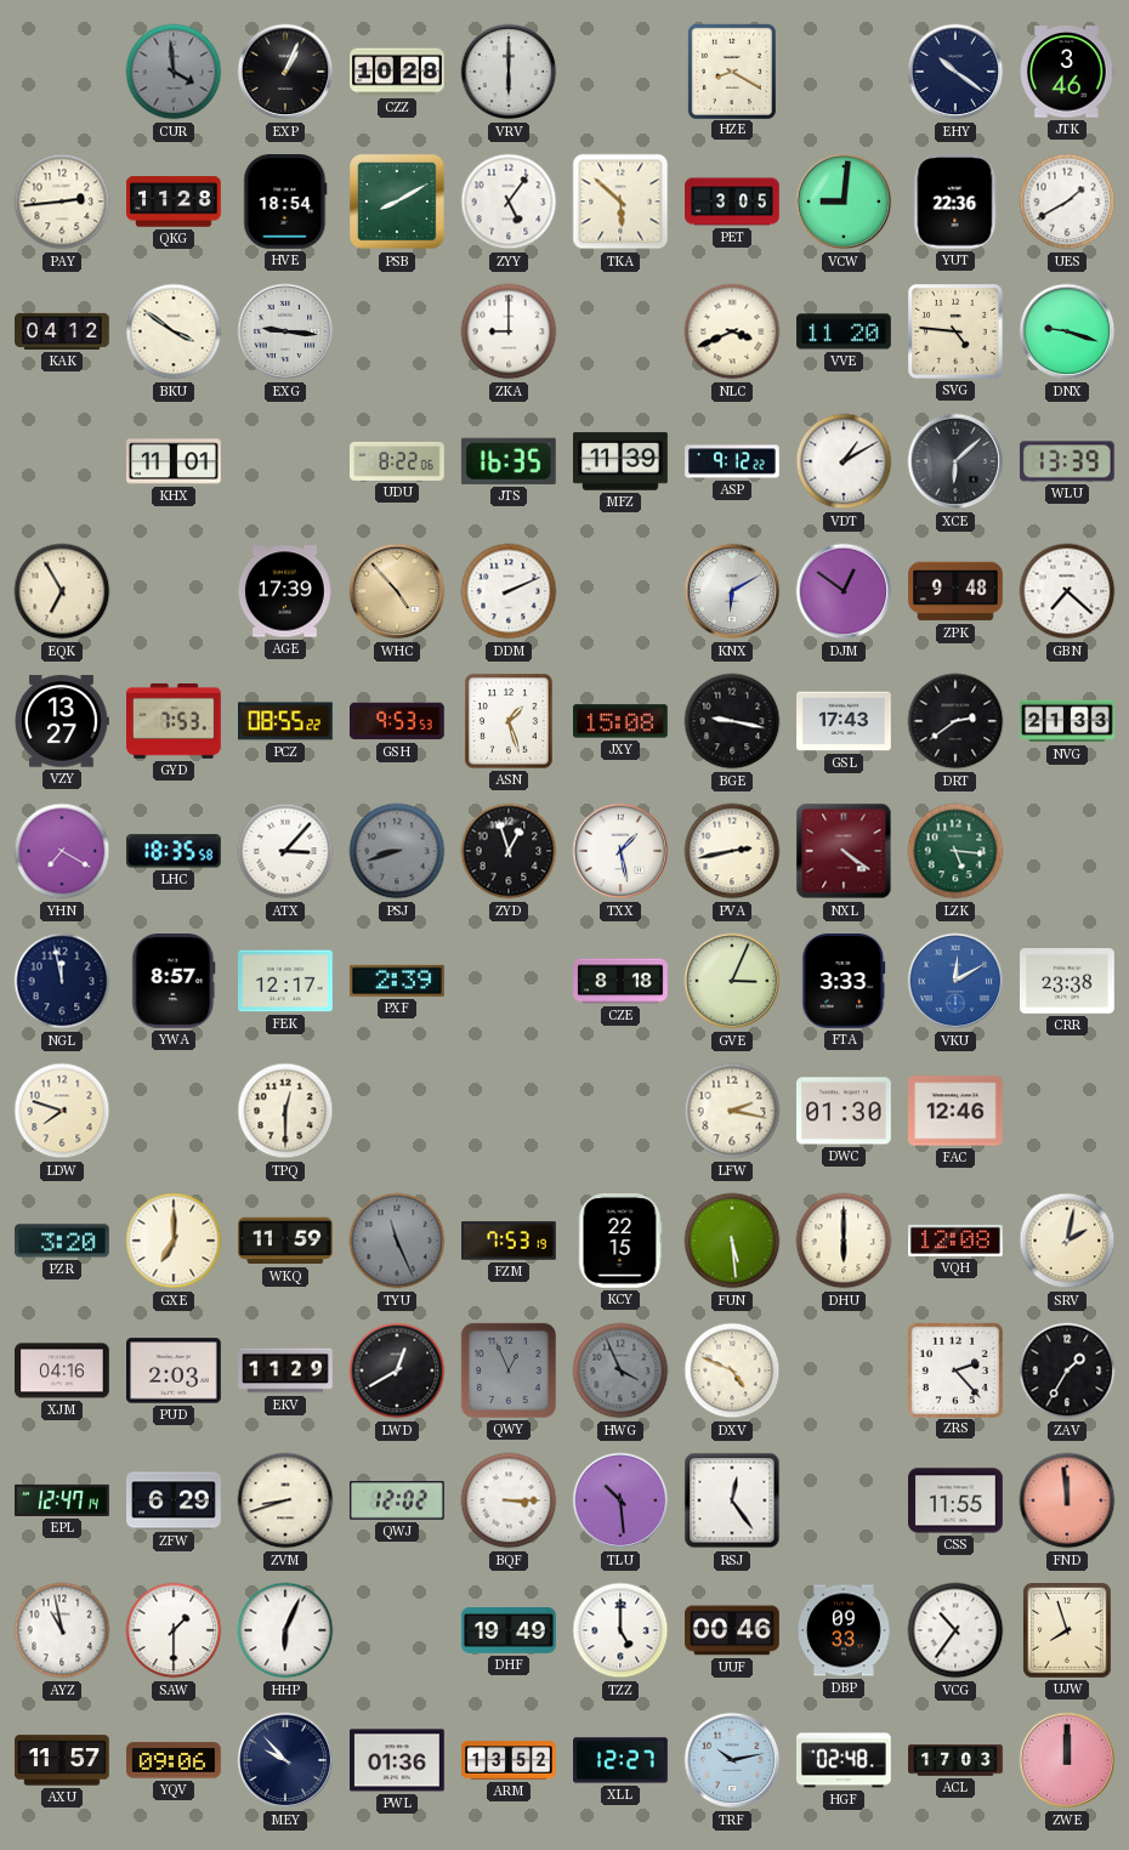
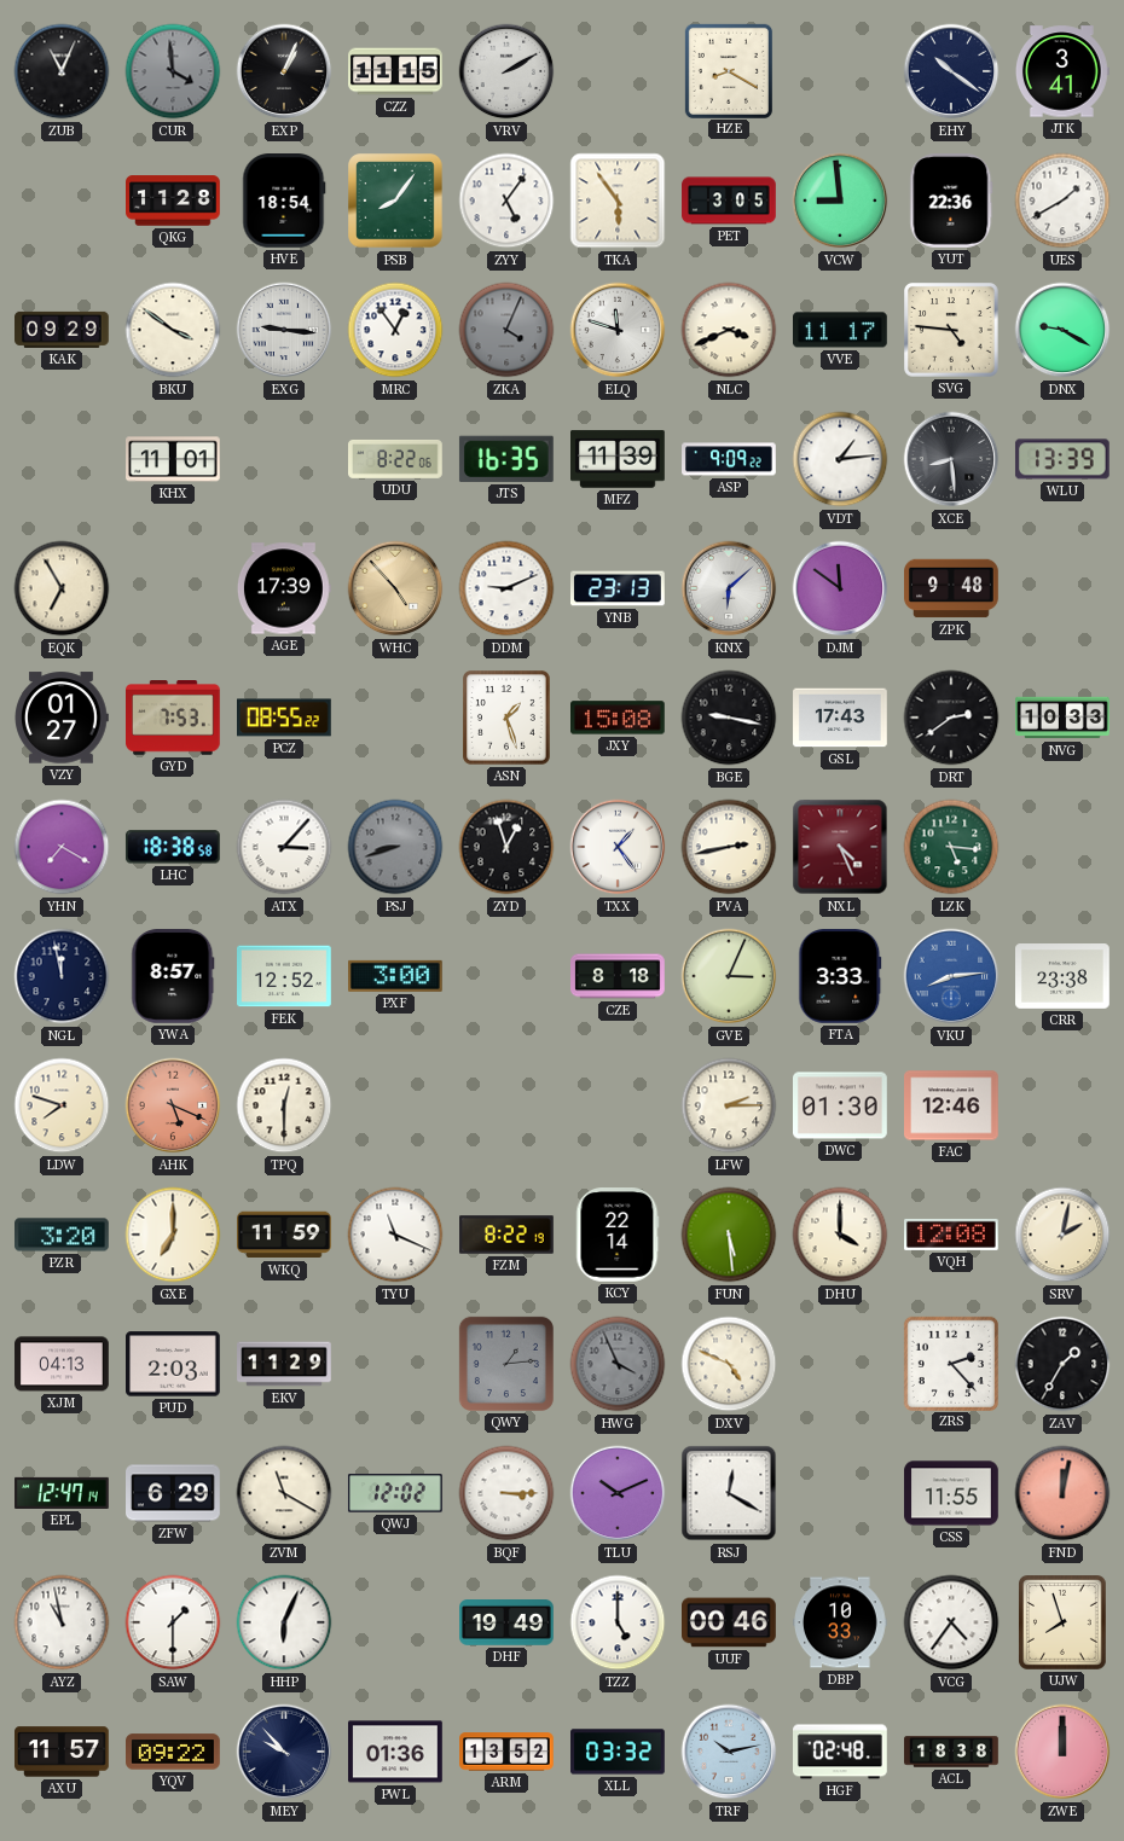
ZUB: none -> 11:04
CZZ: 10:28 -> 11:15
VRV: 6:00 -> 2:10
JTK: 3:46 -> 3:41
PAY: 2:44 -> none
PSB: 8:10 -> 8:06
TKA: 5:52 -> 5:54
VCW: 9:01 -> 8:59
KAK: 04:12 -> 09:29
MRC: none -> 12:54
ZKA: 9:00 -> 4:04
ZKA dial: white -> grey
ELQ: none -> 11:48
VVE: 11:20 -> 11:17
DNX: 9:18 -> 9:20
ASP: 9:12 -> 9:09
VDT: 1:10 -> 1:14
XCE: 6:08 -> 8:29
DDM: 2:11 -> 9:11
YNB: none -> 23:13
KNX: 6:10 -> 6:08
DJM: 12:51 -> 11:51
GBN: 7:22 -> none
VZY: 13:27 -> 01:27
GSH: 9:53 -> none
NVG: 21:33 -> 10:33
LHC: 18:35 -> 18:38
TXX: 1:28 -> 1:24
NXL: 4:21 -> 4:26
FEK: 12:17 -> 12:52
PXF: 2:39 -> 3:00
VKU: 12:10 -> 8:14
AHK: none -> 5:19
LFW: 2:17 -> 2:15
TYU: 11:26 -> 11:19
TYU dial: grey -> white
FZM: 7:53 -> 8:22
KCY: 22:15 -> 22:14
DHU: 6:00 -> 4:00
XJM: 04:16 -> 04:13
LWD: 12:40 -> none
QWY: 12:56 -> 1:14
ZVM: 8:42 -> 11:20
TLU: 10:29 -> 10:11
RSJ: 12:24 -> 12:20
FND: 11:59 -> 12:02
DBP: 09:33 -> 10:33
VCG: 10:36 -> 4:36
YQV: 09:06 -> 09:22
XLL: 12:27 -> 03:32
ACL: 17:03 -> 18:38
